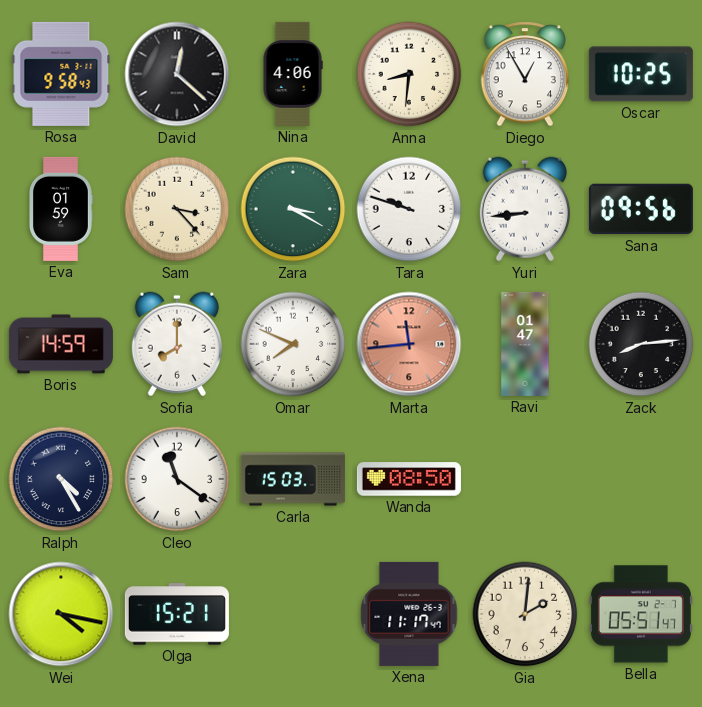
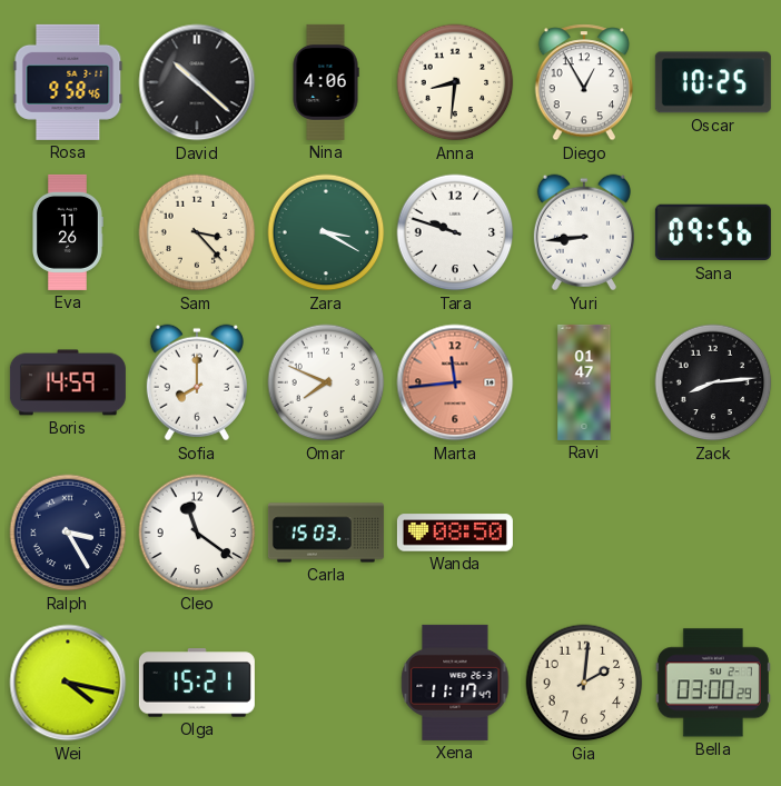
Rosa: 9:58:43 -> 9:58:46
David: 12:22 -> 10:22
Eva: 01:59 -> 11:26
Ralph: 4:25 -> 3:25
Bella: 05:51 -> 03:00
